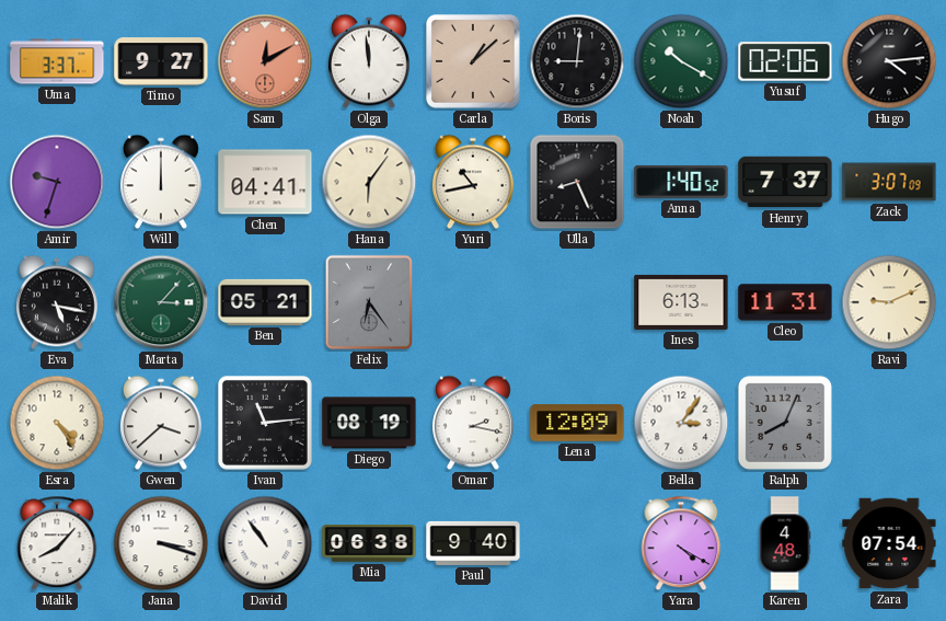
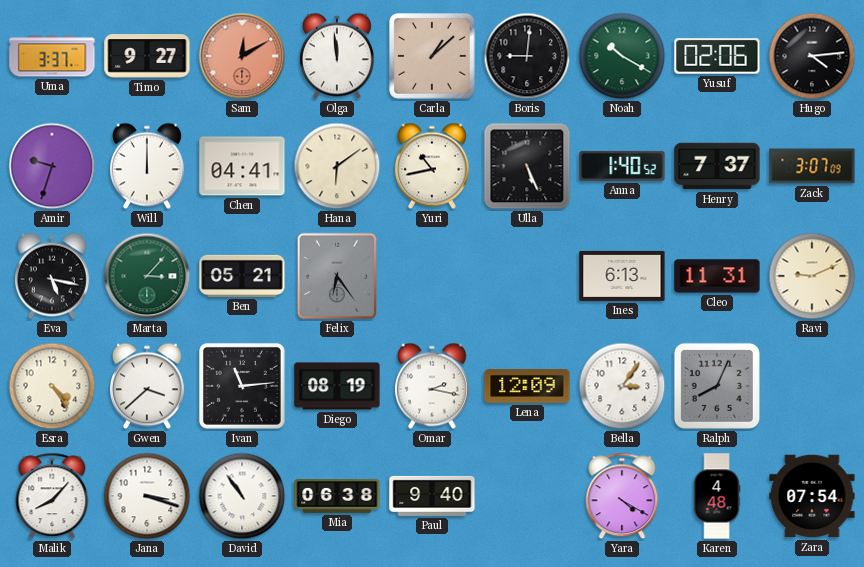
Hana: 6:06 -> 6:09
Ulla: 8:26 -> 5:26
